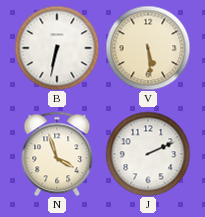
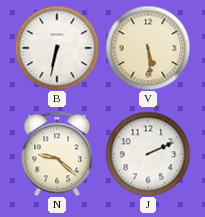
N: 3:57 -> 9:22
